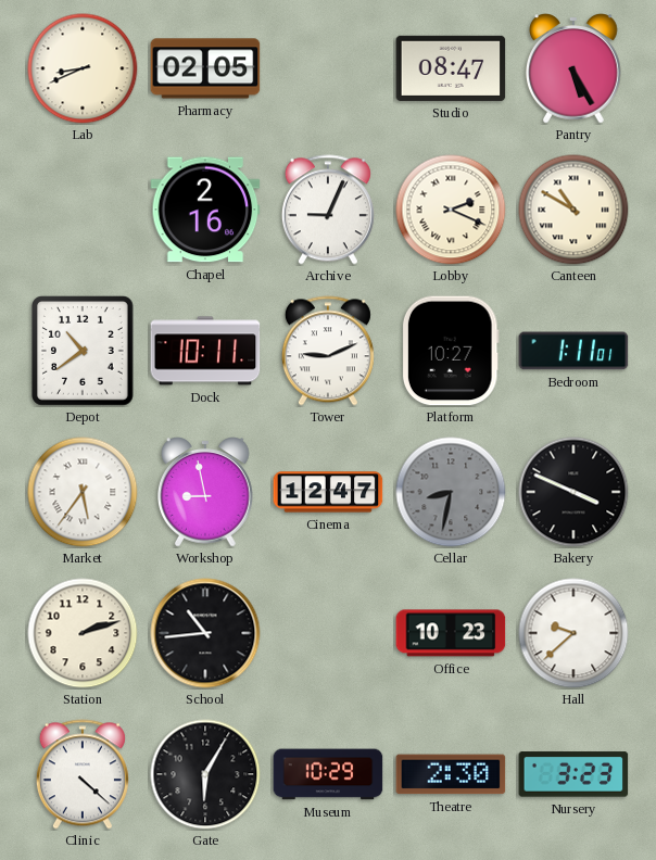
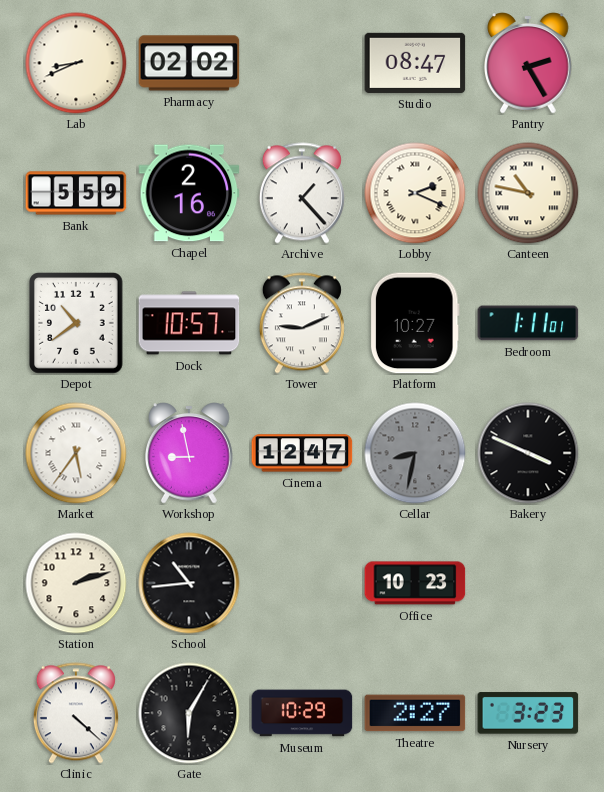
Pharmacy: 02:05 -> 02:02
Pantry: 5:25 -> 2:25
Bank: none -> 5:59
Archive: 9:04 -> 1:23
Canteen: 10:50 -> 10:47
Dock: 10:11 -> 10:57
Hall: 9:38 -> none
Theatre: 2:30 -> 2:27
